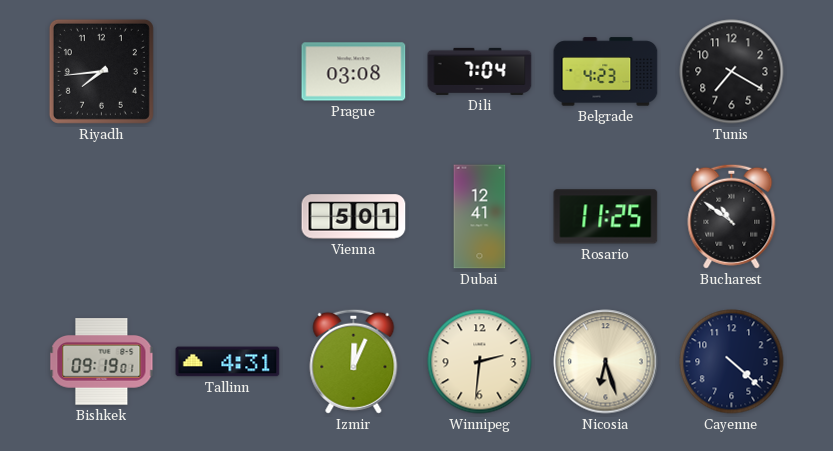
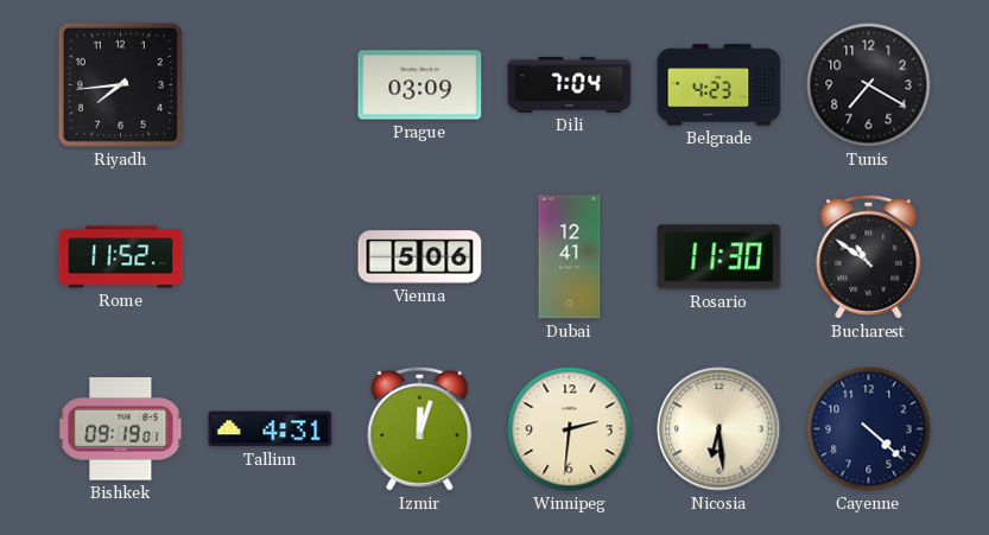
Prague: 03:08 -> 03:09
Rome: none -> 11:52
Vienna: 5:01 -> 5:06
Rosario: 11:25 -> 11:30
Izmir: 12:04 -> 12:03
Nicosia: 6:27 -> 6:29
